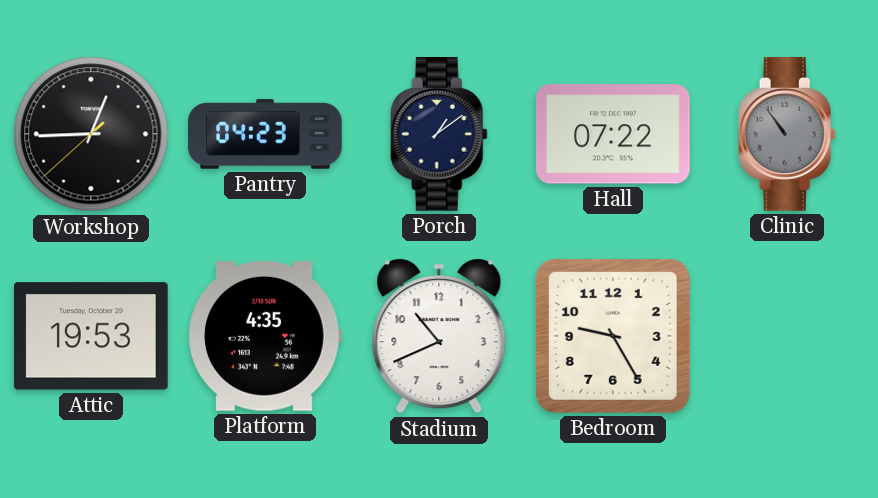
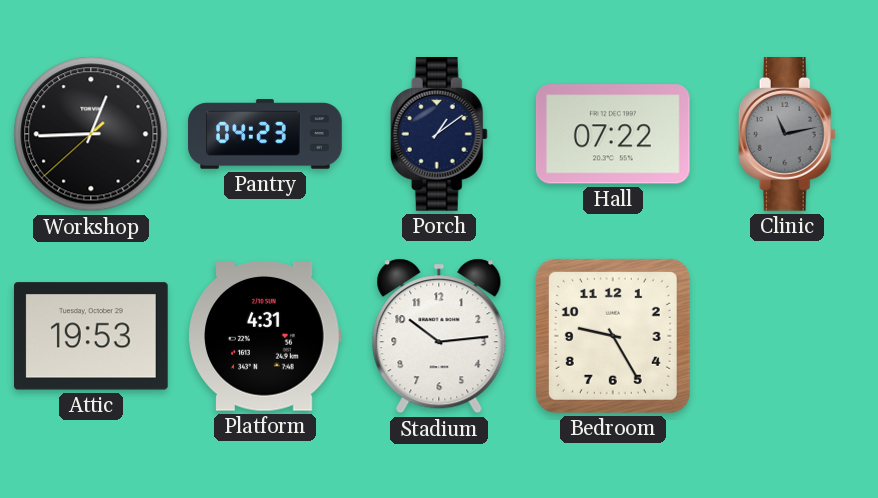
Clinic: 10:54 -> 11:13
Platform: 4:35 -> 4:31
Stadium: 10:41 -> 10:14
